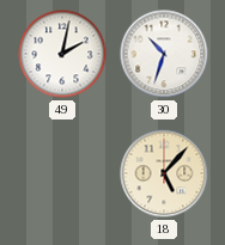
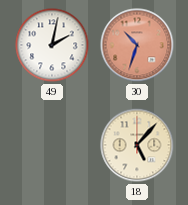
30 dial: white -> salmon
